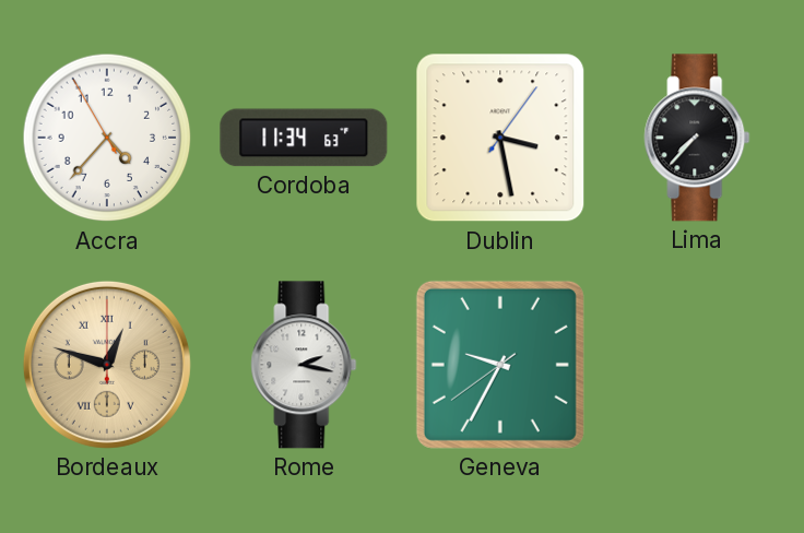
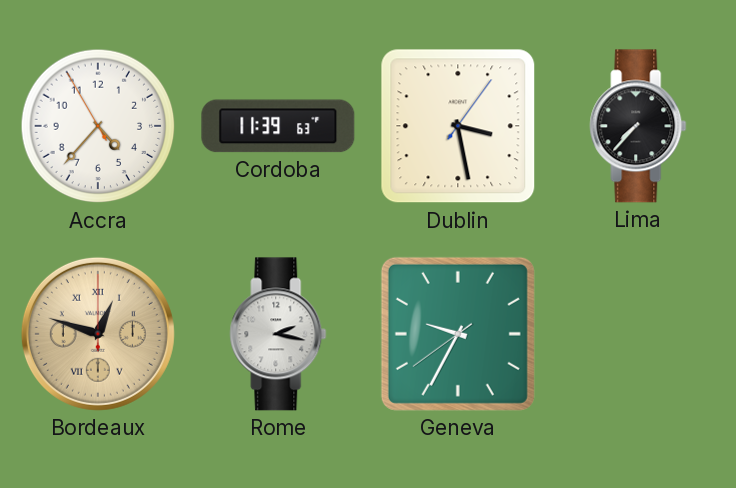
Cordoba: 11:34 -> 11:39
